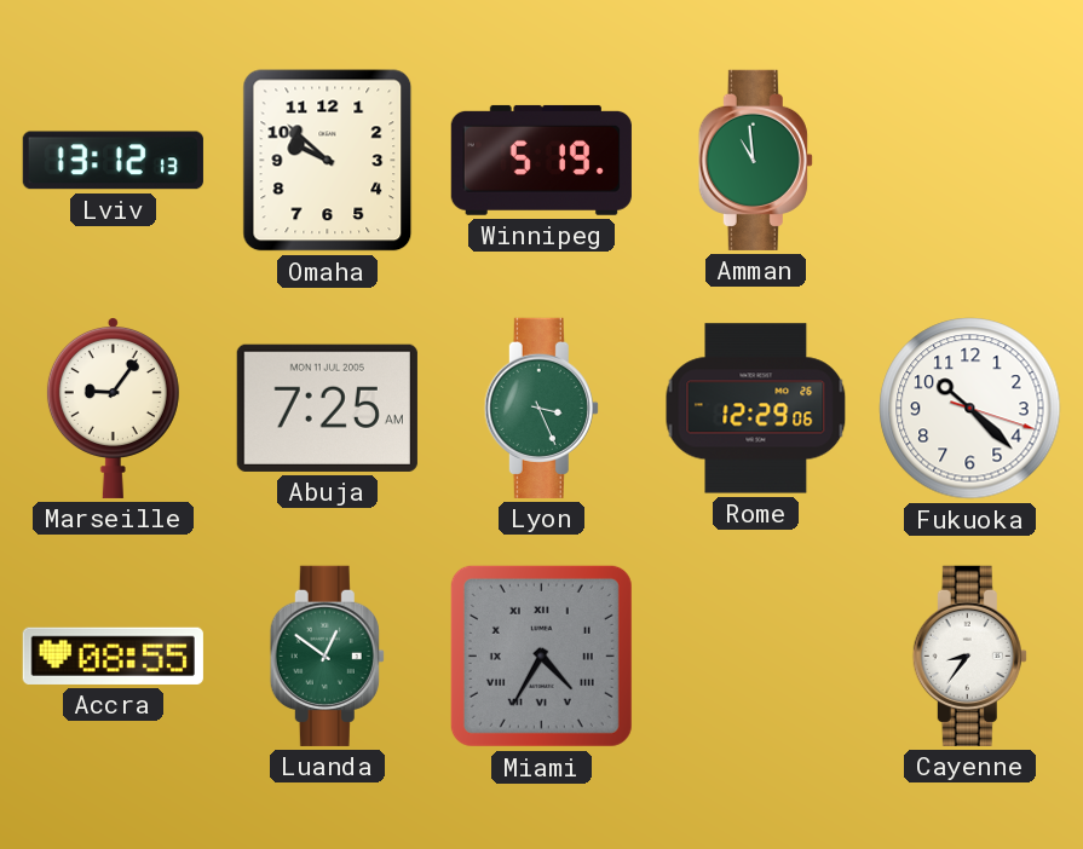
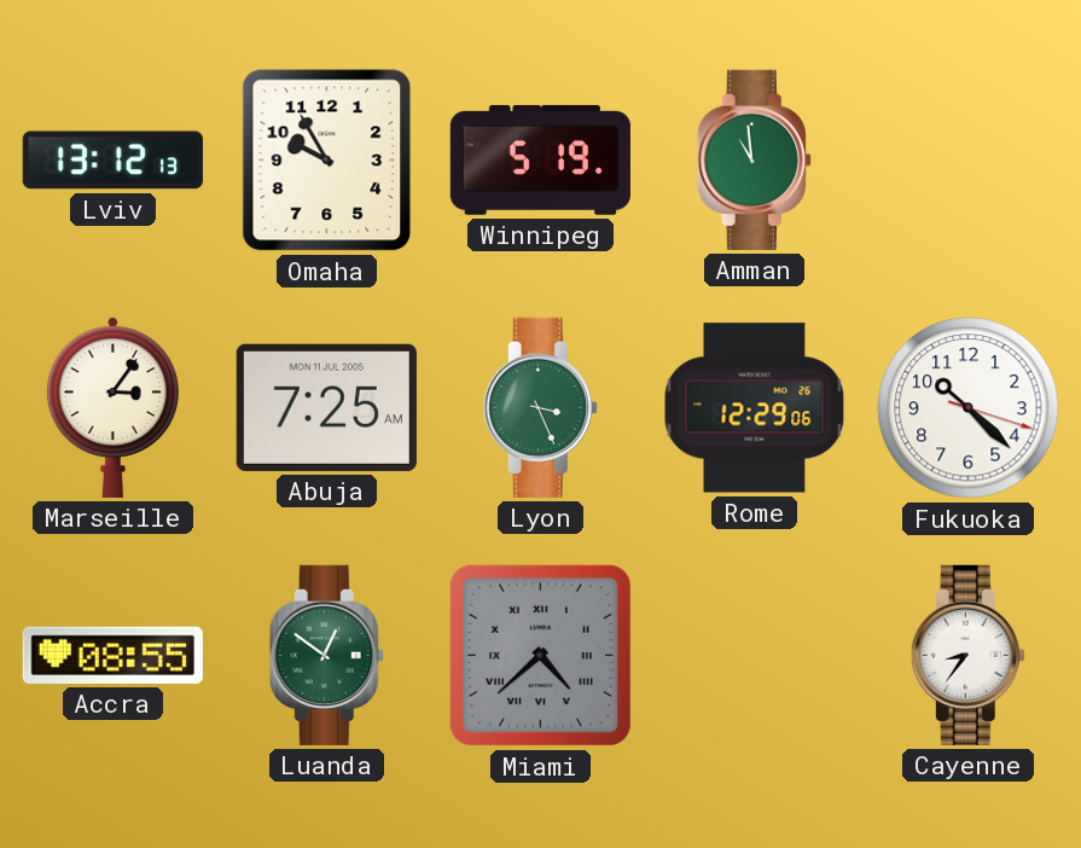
Omaha: 9:52 -> 9:55
Marseille: 9:06 -> 3:06
Miami: 4:35 -> 4:38
